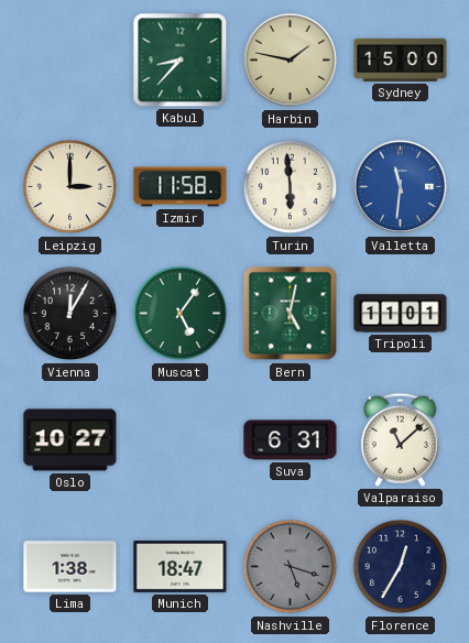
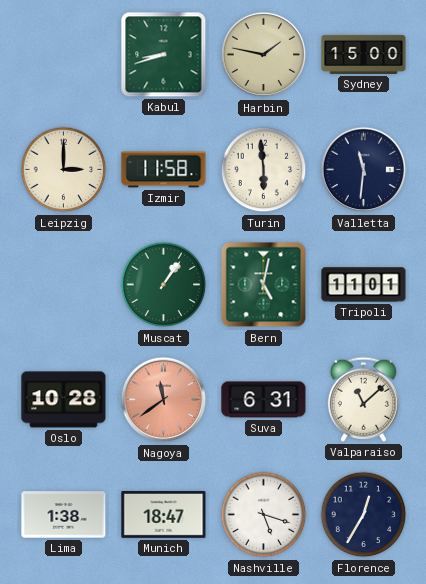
Kabul: 8:37 -> 8:42
Valletta dial: blue -> navy
Vienna: 12:05 -> none
Muscat: 5:06 -> 1:06
Oslo: 10:27 -> 10:28
Nagoya: none -> 11:39
Nashville dial: grey -> white
